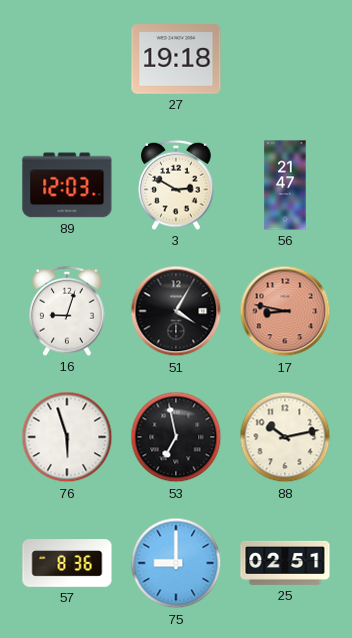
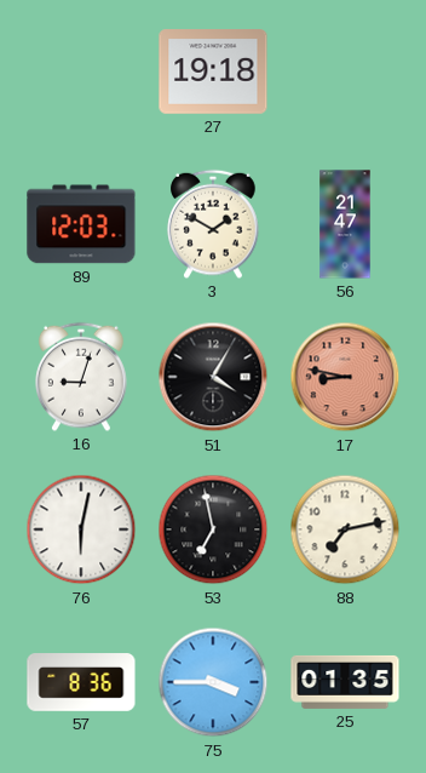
3: 2:50 -> 1:50
76: 5:57 -> 6:02
88: 10:13 -> 7:13
75: 9:00 -> 3:45
25: 02:51 -> 01:35
